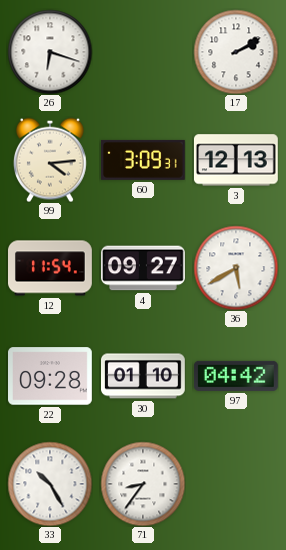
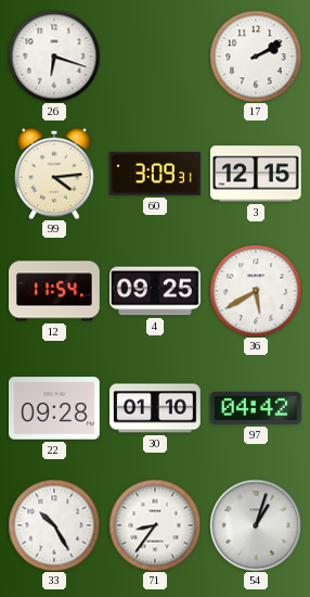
3: 12:13 -> 12:15
4: 09:27 -> 09:25
54: none -> 1:03
